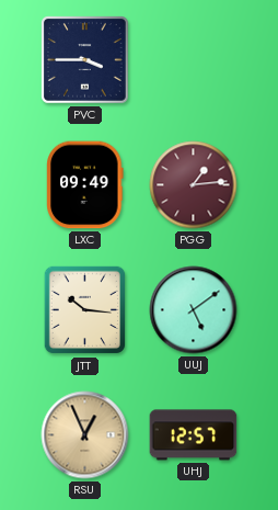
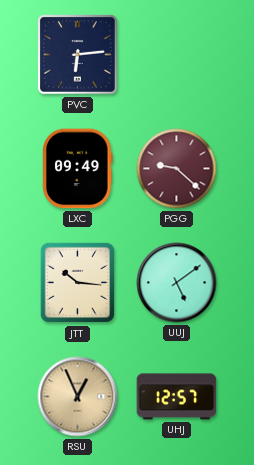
PVC: 3:45 -> 6:14
PGG: 1:14 -> 9:22
